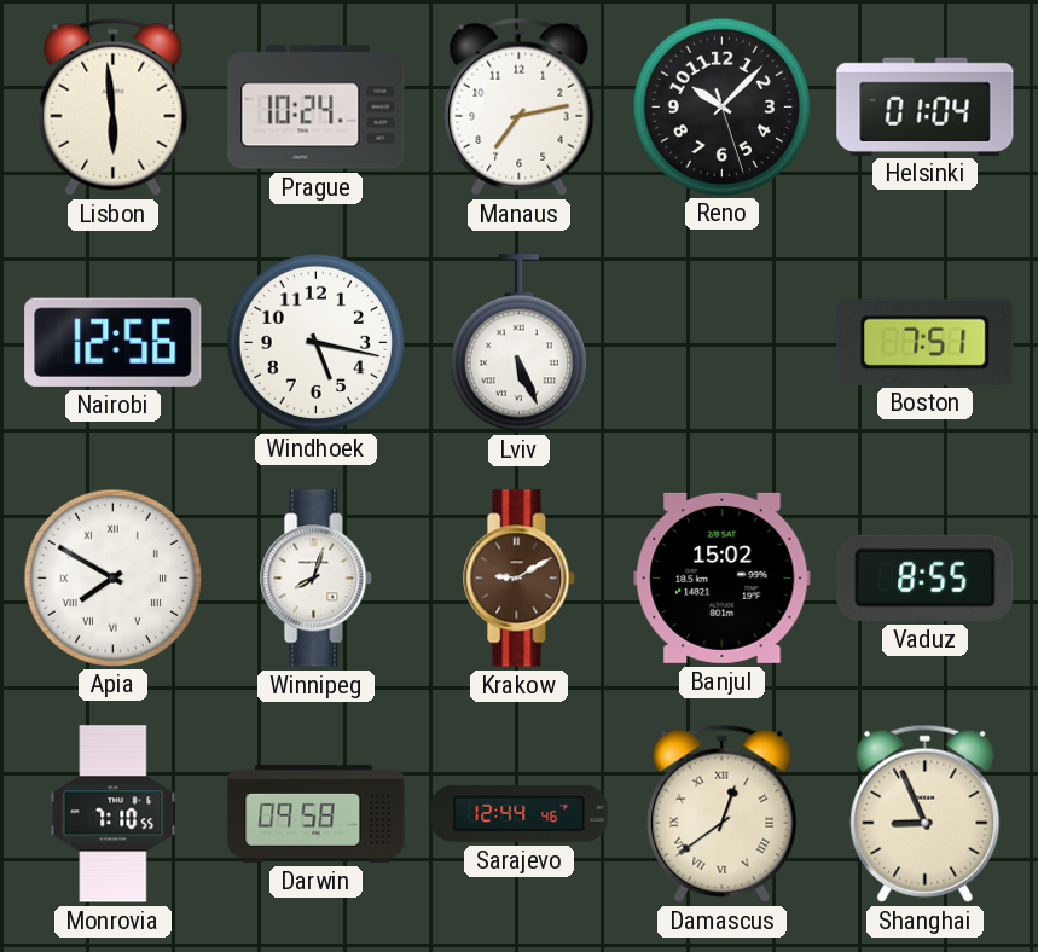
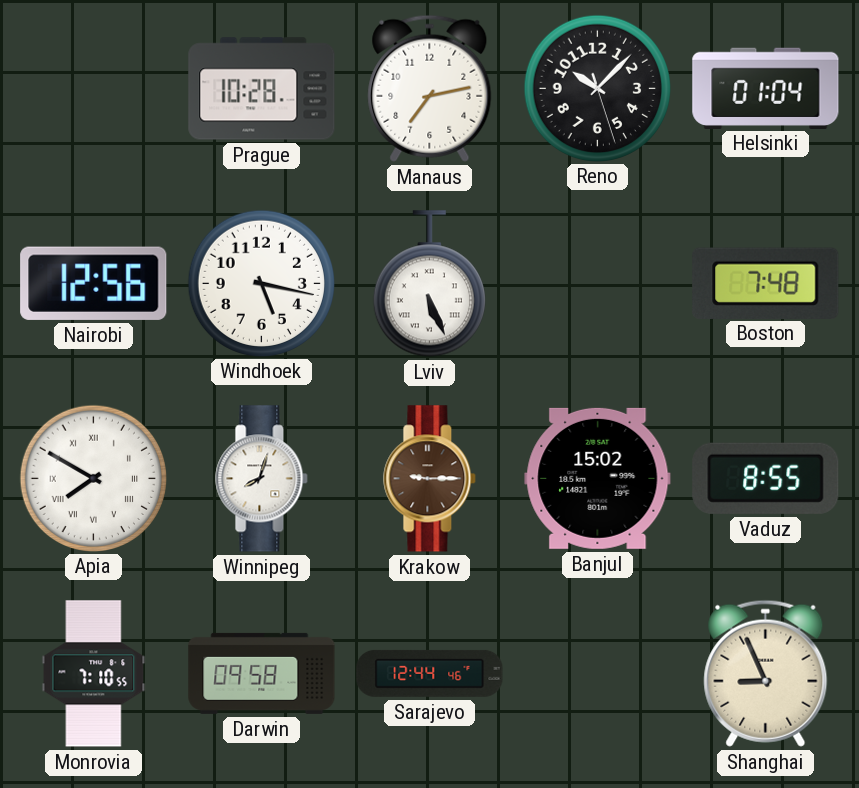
Lisbon: 5:59 -> none
Prague: 10:24 -> 10:28
Boston: 7:51 -> 7:48
Krakow: 9:10 -> 9:15
Damascus: 12:39 -> none
